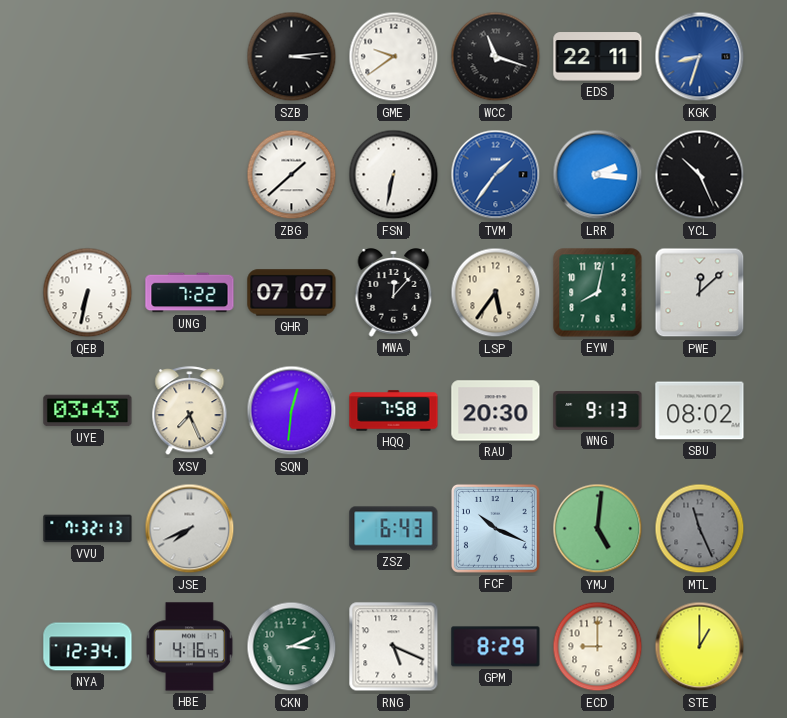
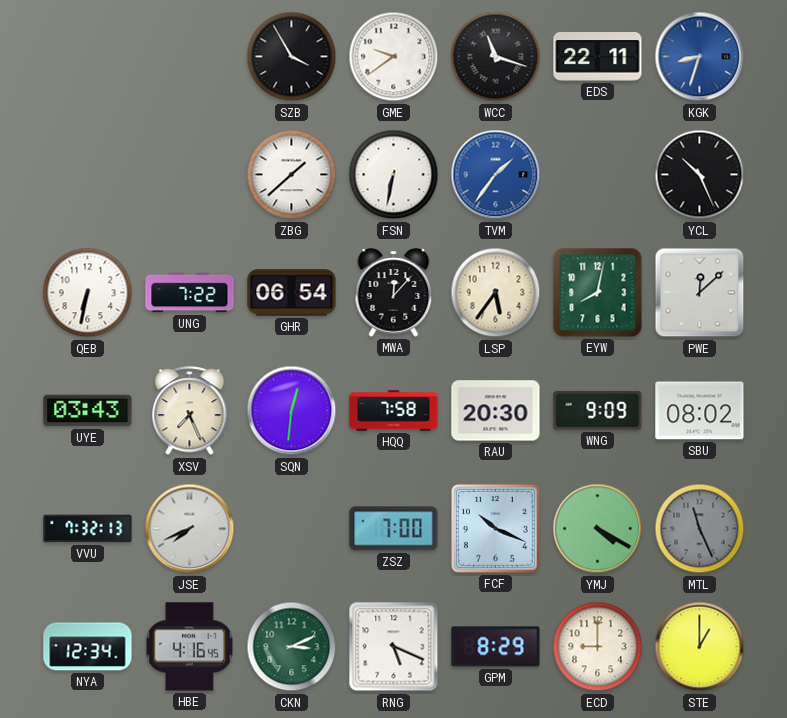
SZB: 3:14 -> 3:55
LRR: 2:16 -> none
GHR: 07:07 -> 06:54
WNG: 9:13 -> 9:09
ZSZ: 6:43 -> 7:00
YMJ: 5:01 -> 4:20
